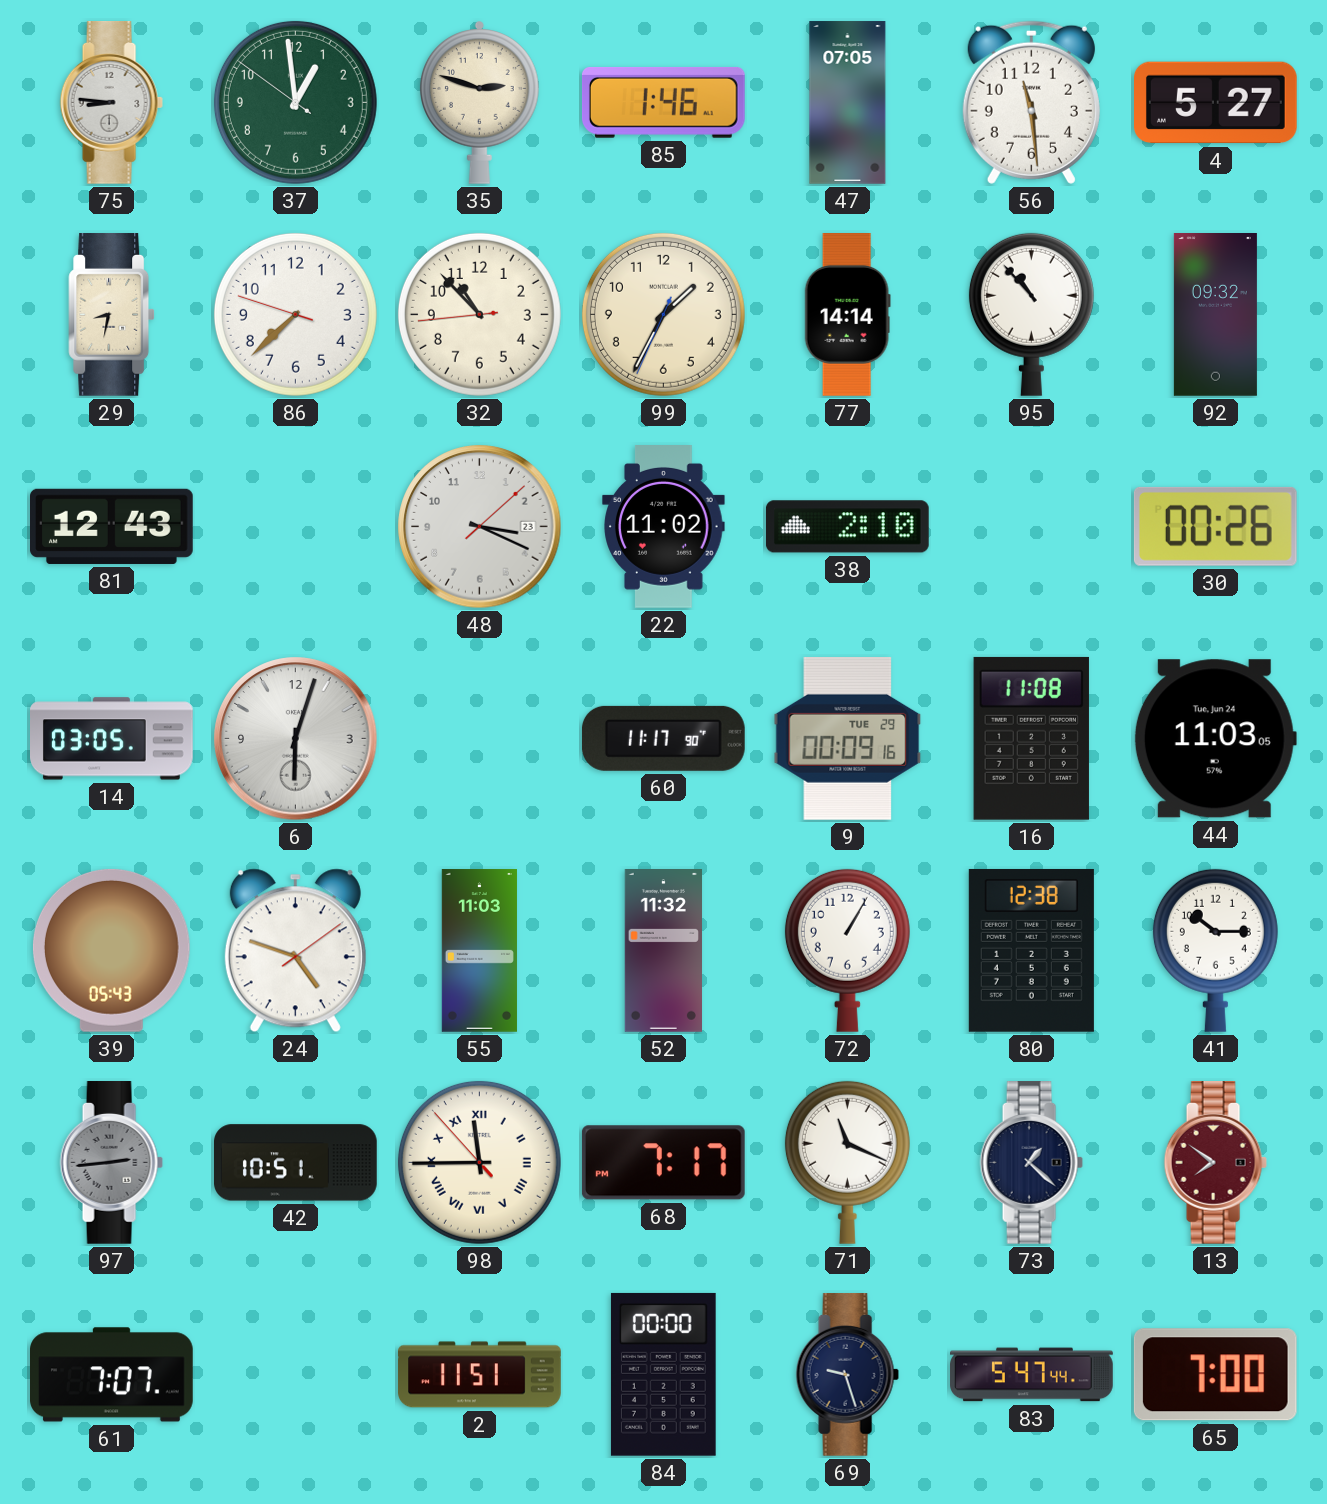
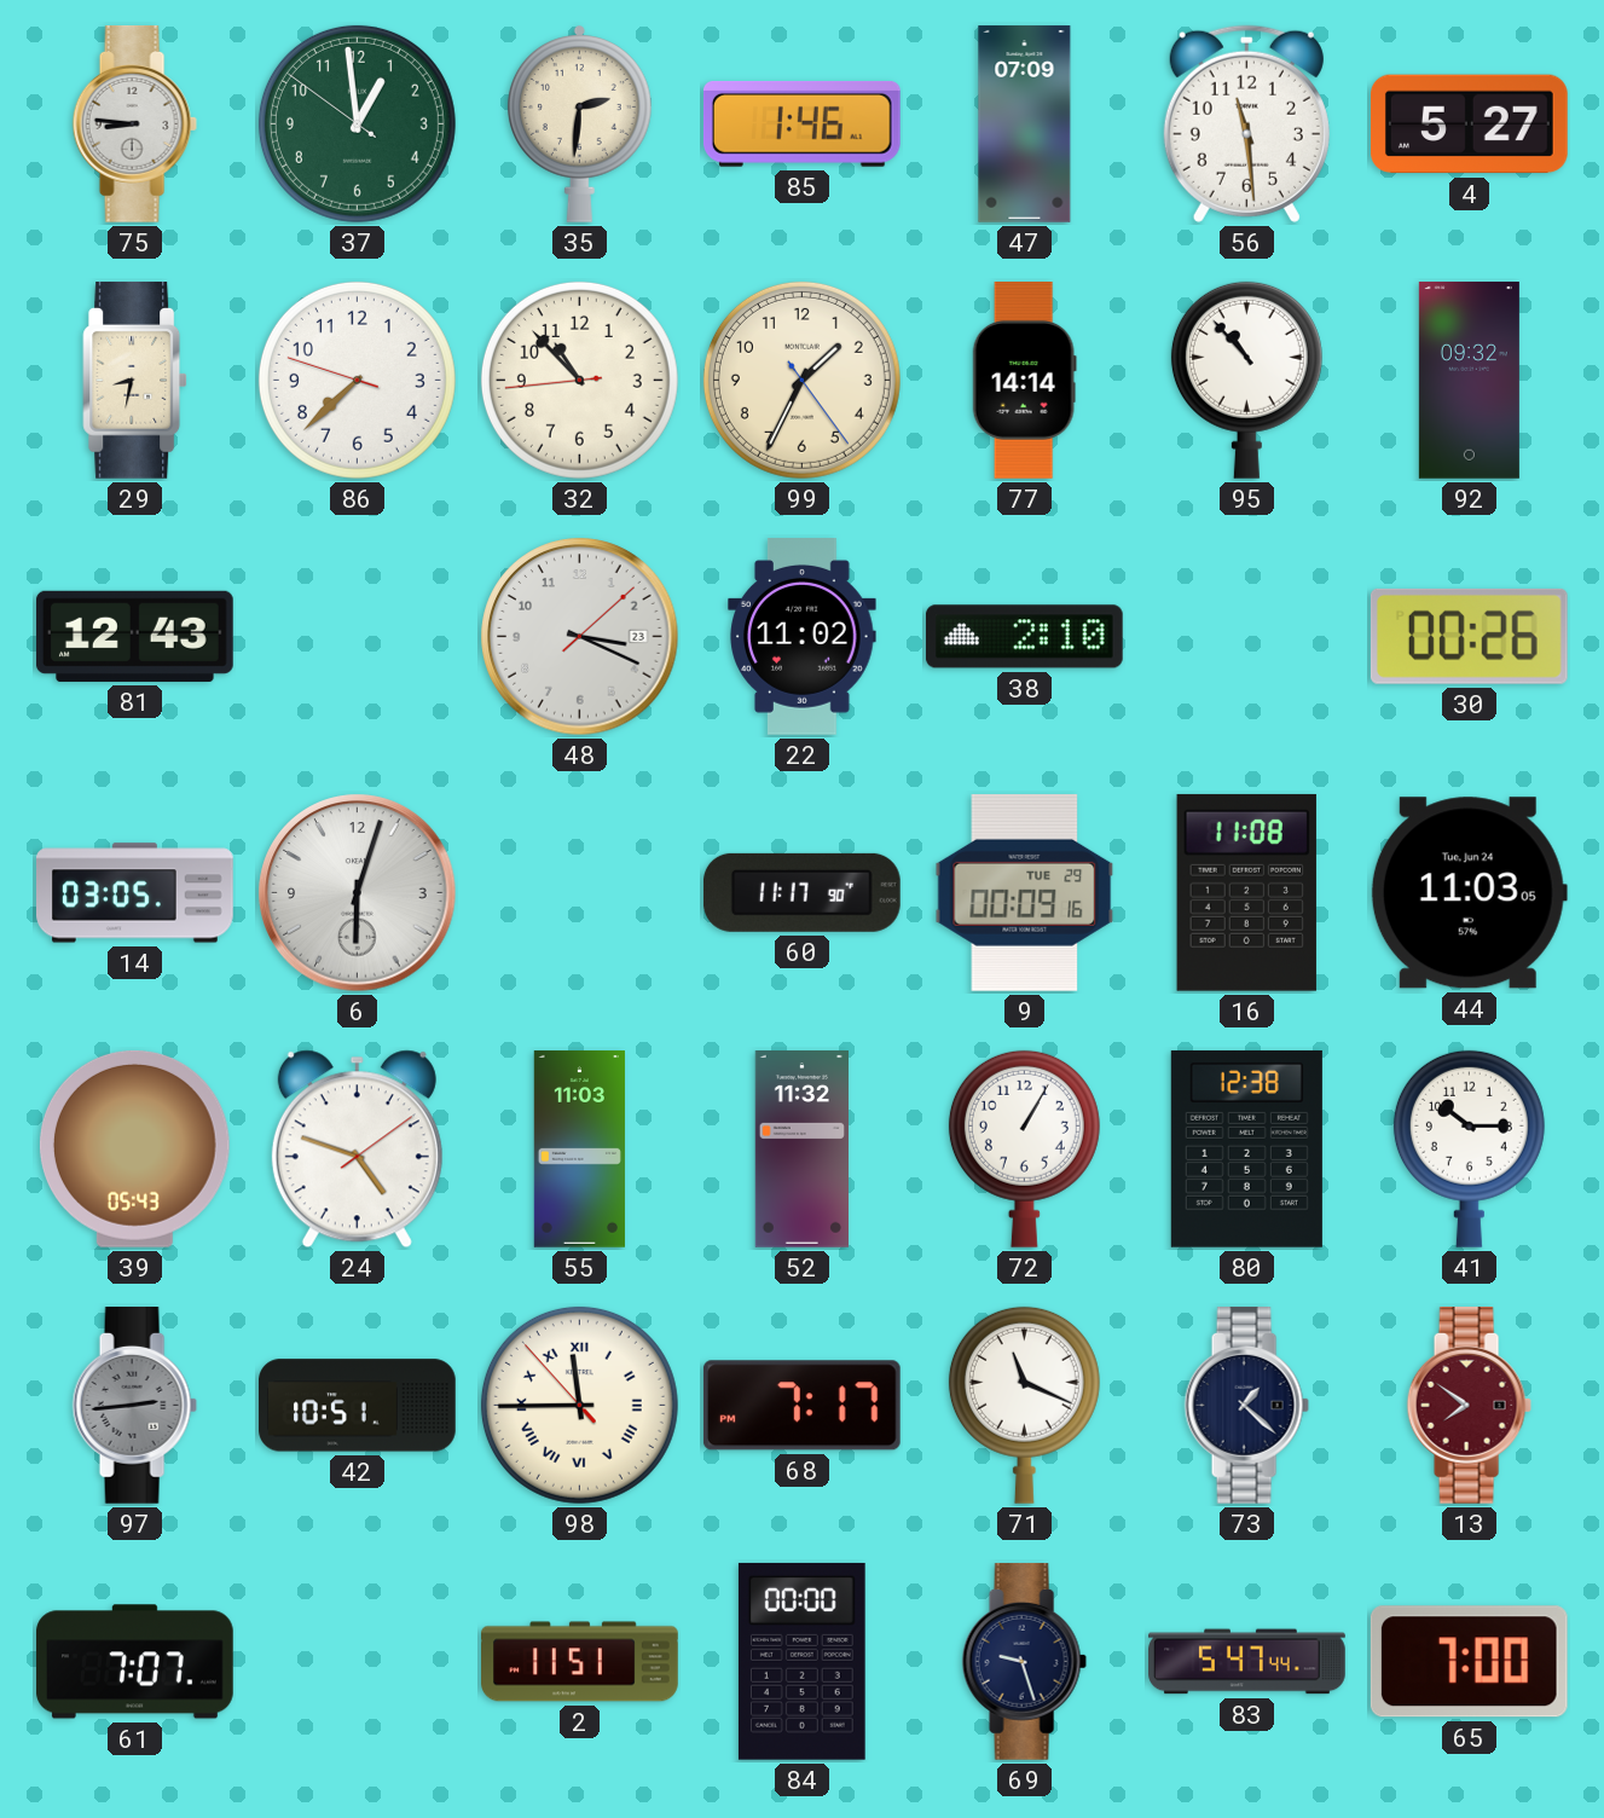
35: 2:48 -> 2:31
47: 07:05 -> 07:09
99: 1:34:34 -> 1:34:24
